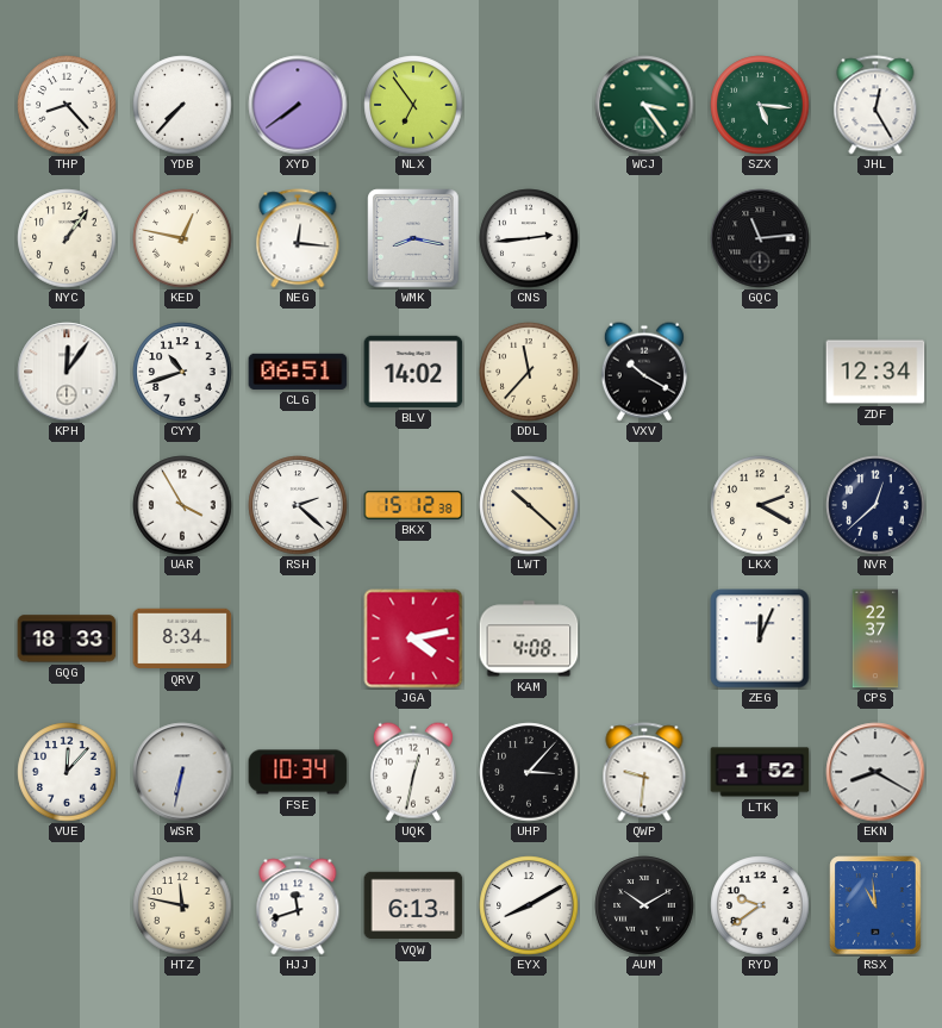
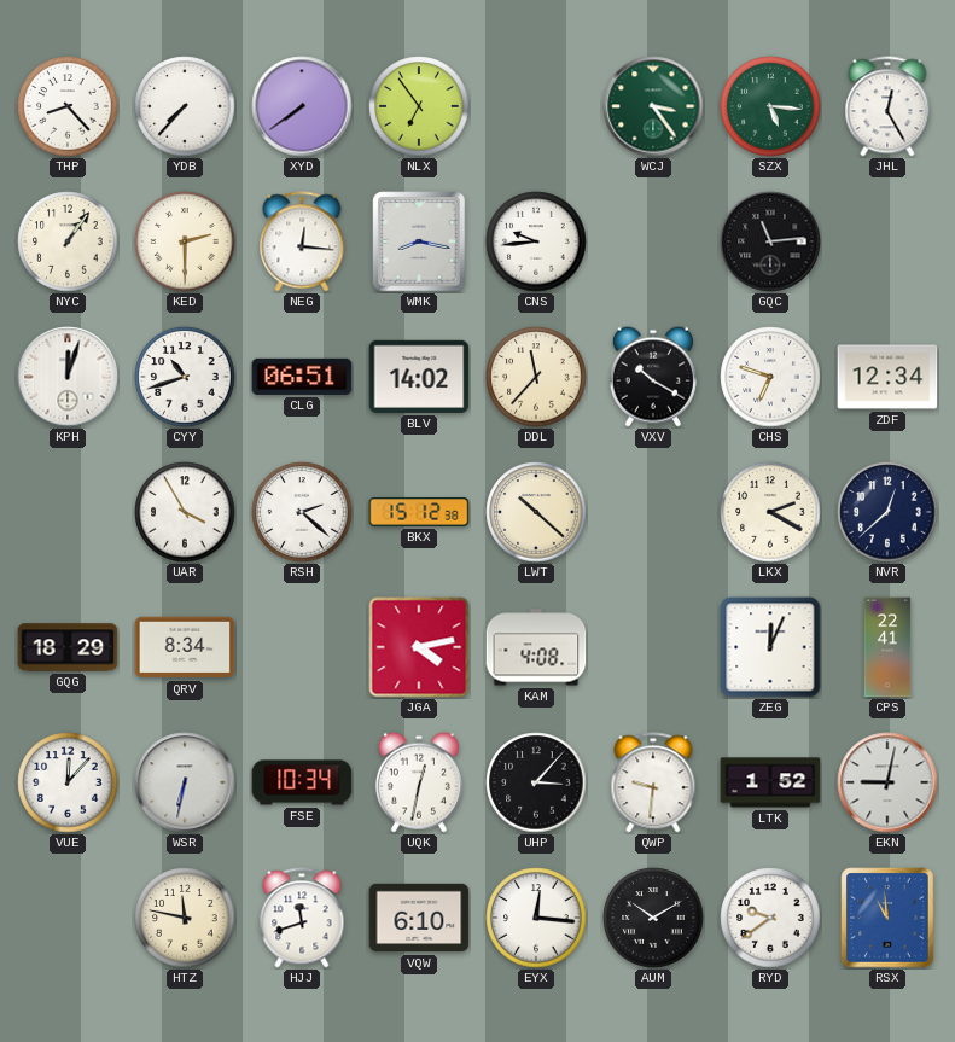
KED: 12:47 -> 2:30
CNS: 2:44 -> 9:44
KPH: 12:06 -> 12:03
CHS: none -> 6:48
GQG: 18:33 -> 18:29
CPS: 22:37 -> 22:41
EKN: 8:20 -> 9:02
VQW: 6:13 -> 6:10
EYX: 8:10 -> 12:16
